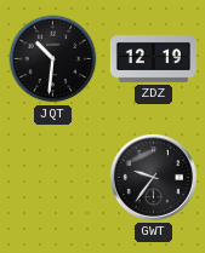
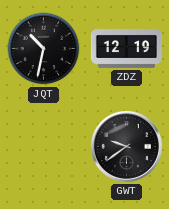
JQT: 10:31 -> 10:32
GWT: 9:36 -> 9:39
